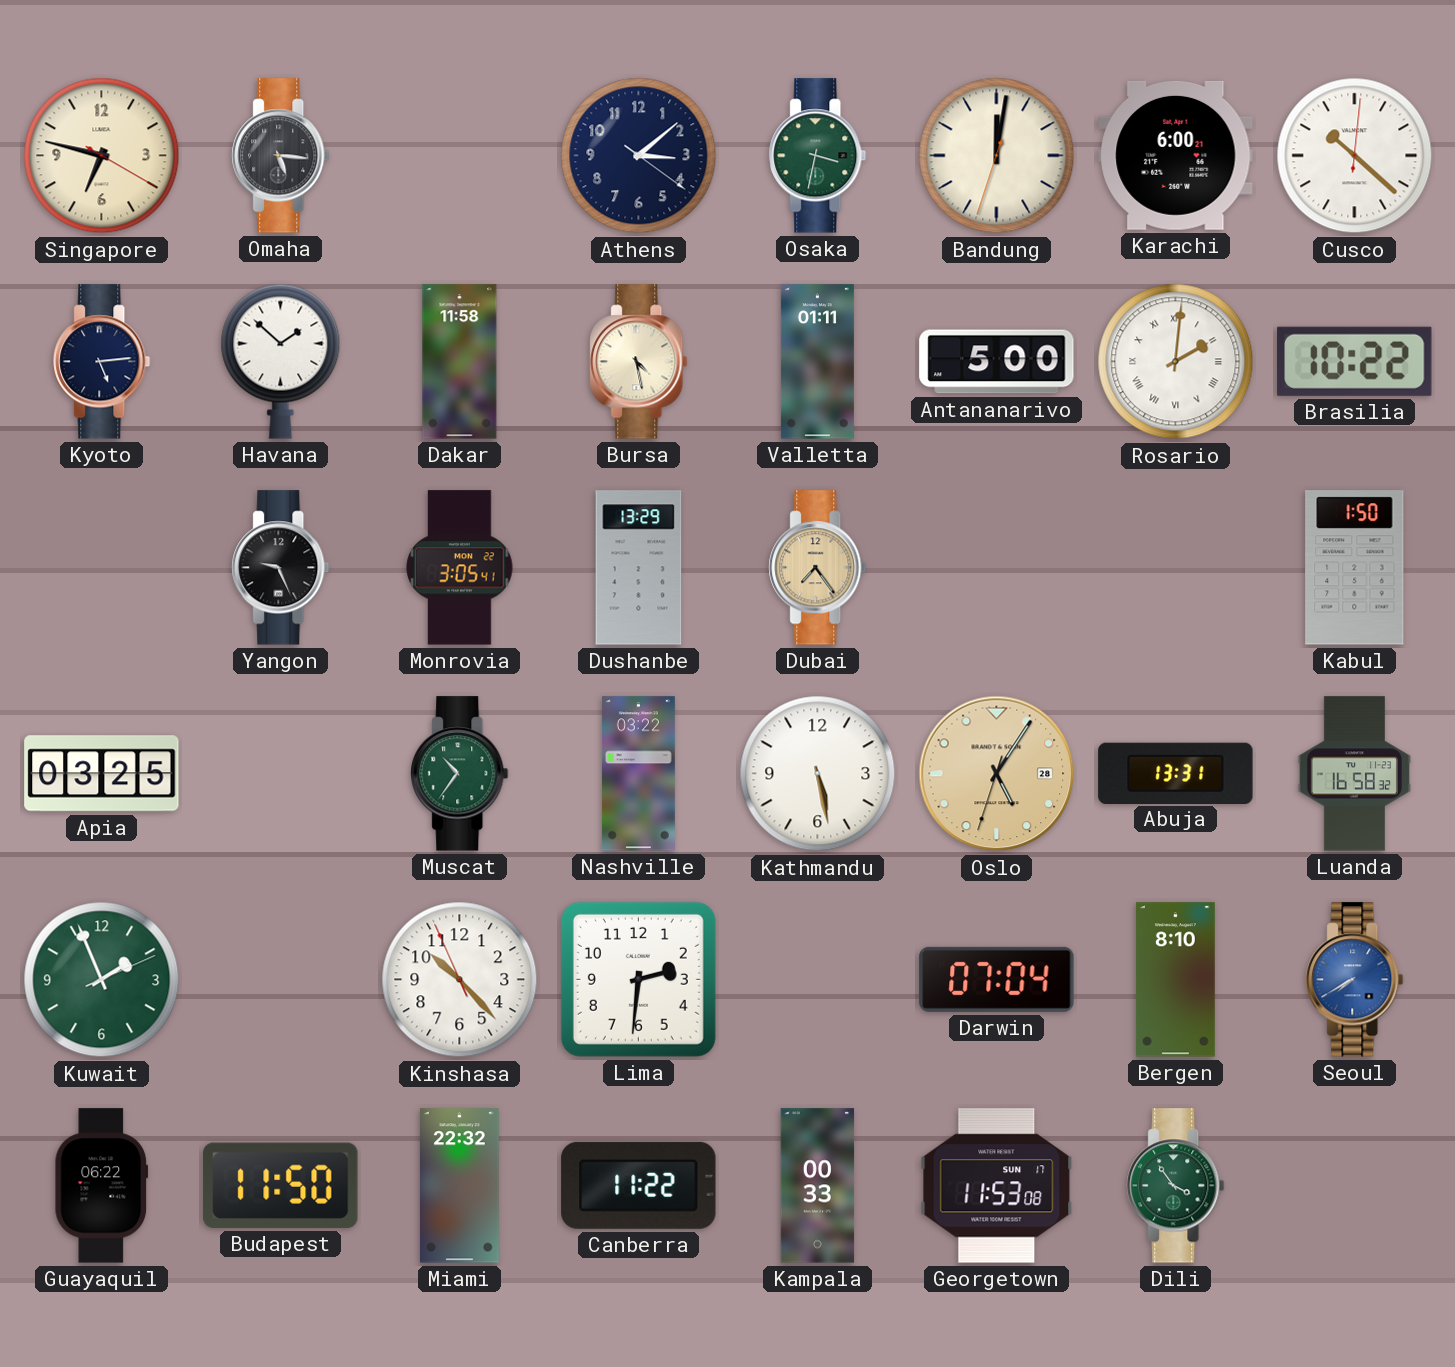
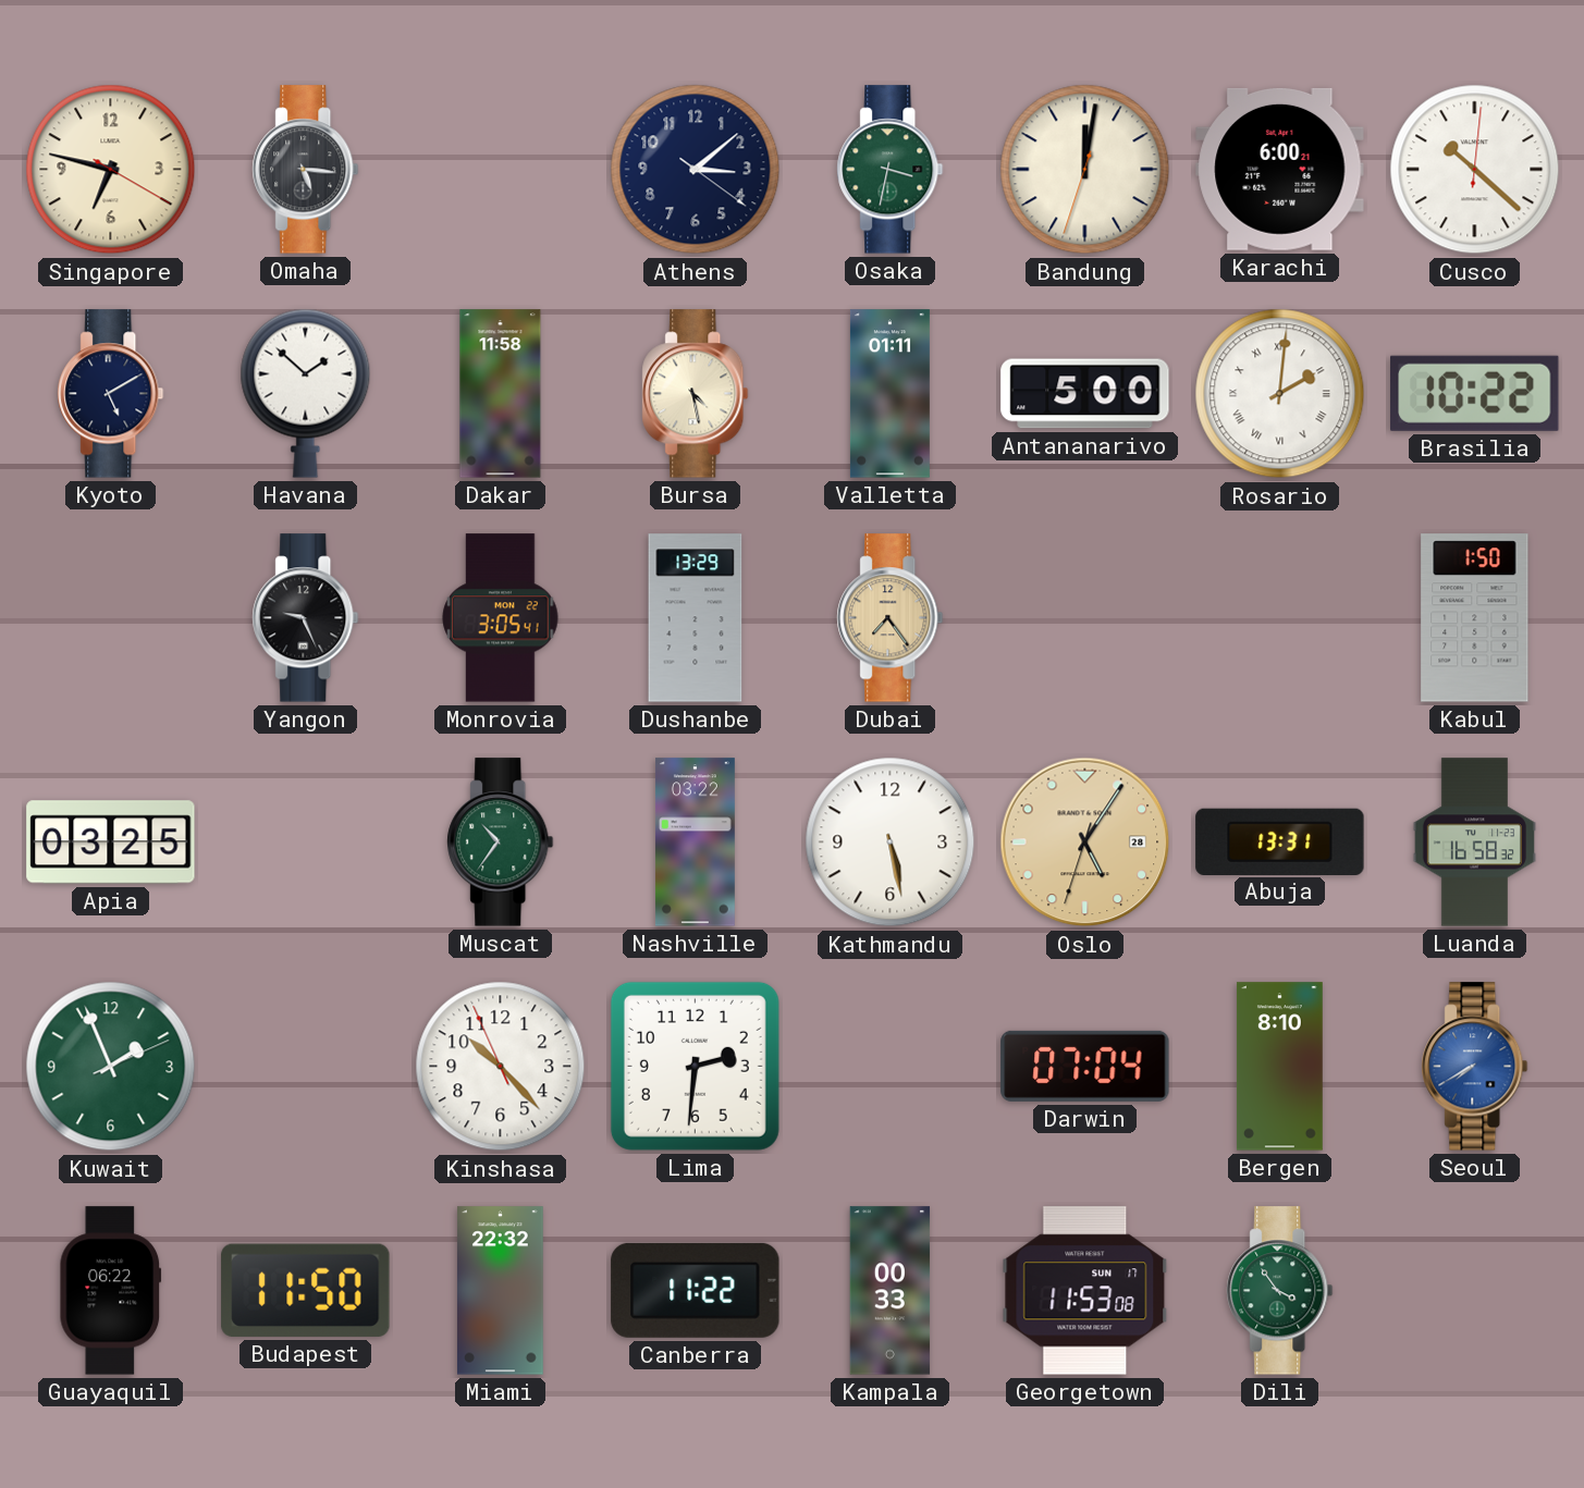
Kyoto: 5:14 -> 5:10
